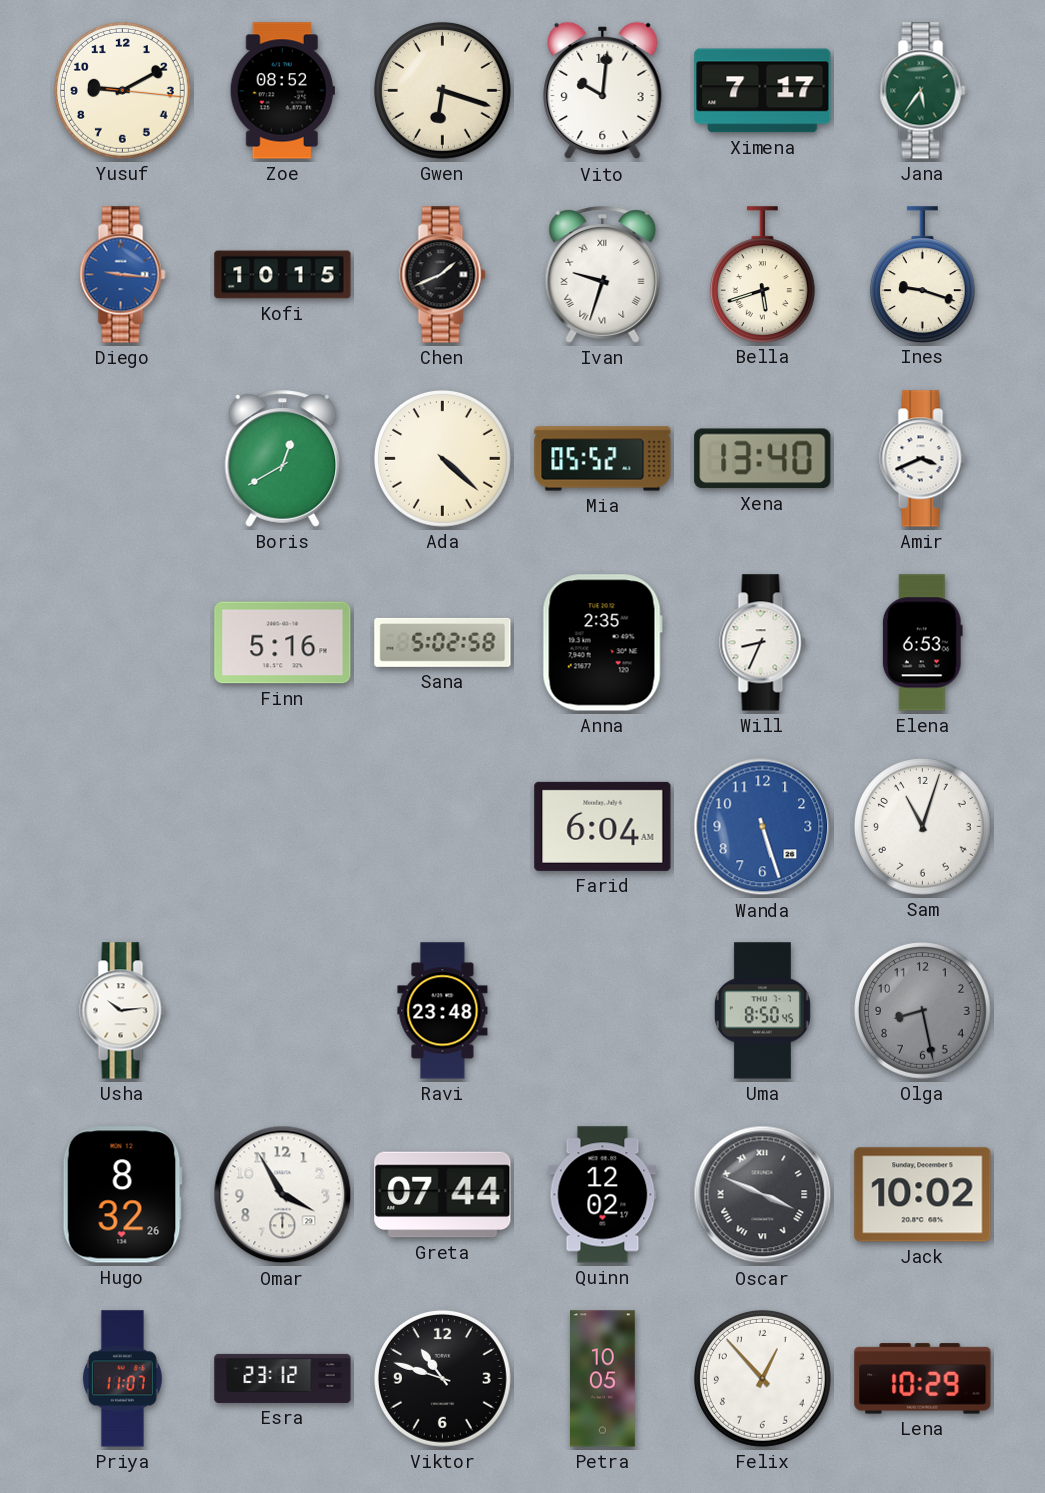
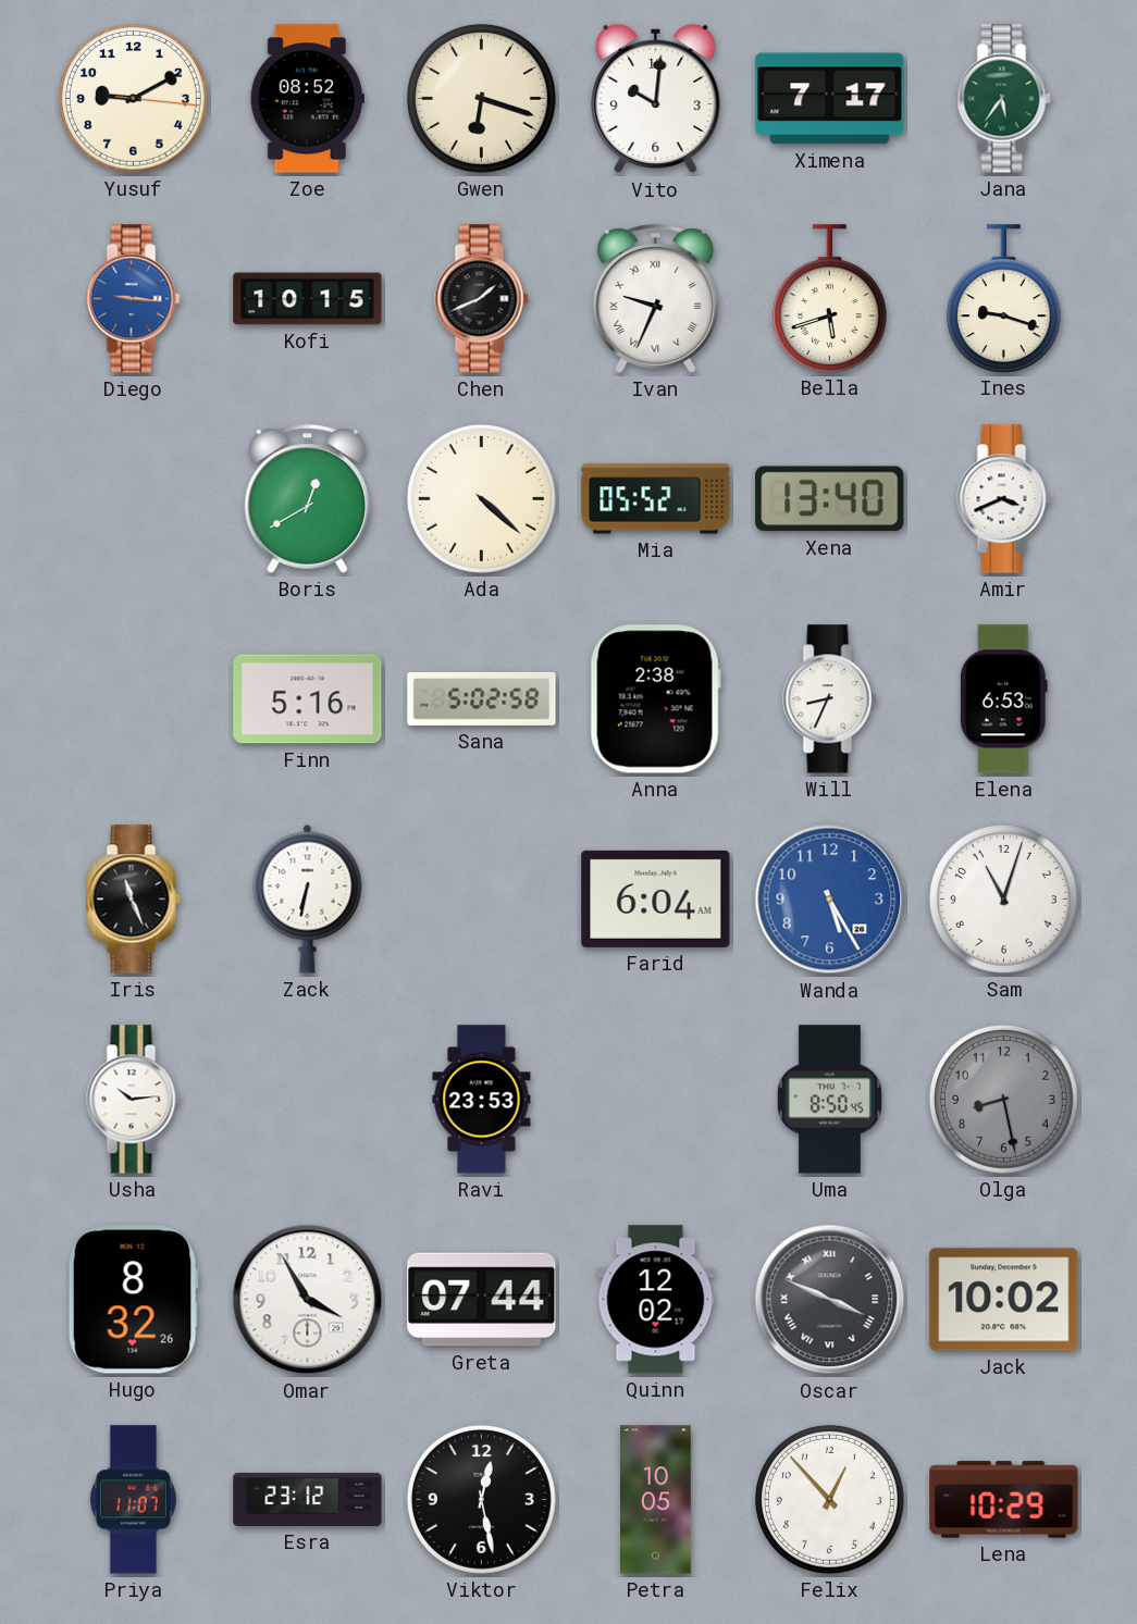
Ivan: 9:33 -> 9:34
Anna: 2:35 -> 2:38
Iris: none -> 11:26
Zack: none -> 6:32
Wanda: 5:27 -> 5:25
Ravi: 23:48 -> 23:53
Viktor: 10:48 -> 12:28
